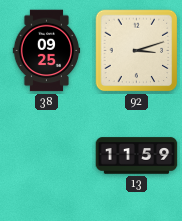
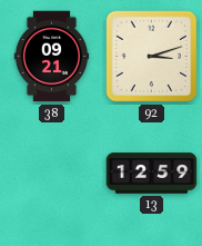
38: 09:25 -> 09:21
13: 11:59 -> 12:59
